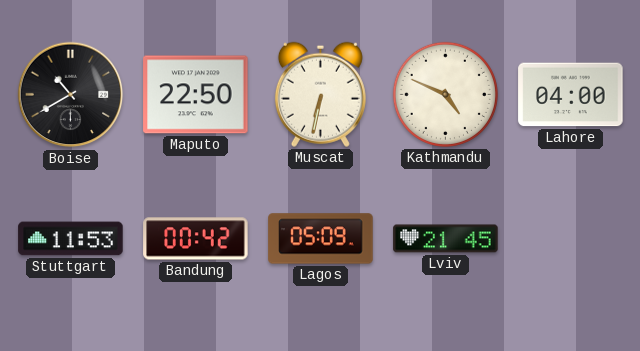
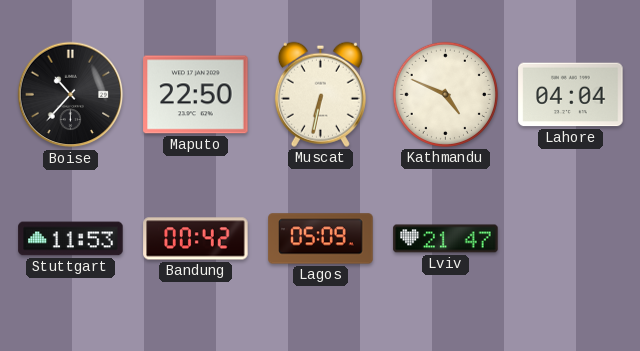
Boise: 10:40 -> 10:37
Lahore: 04:00 -> 04:04
Lviv: 21:45 -> 21:47
